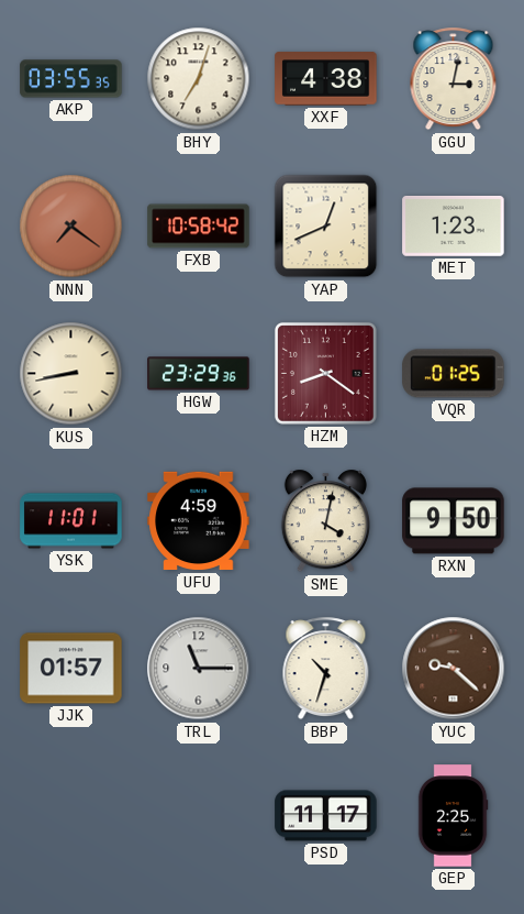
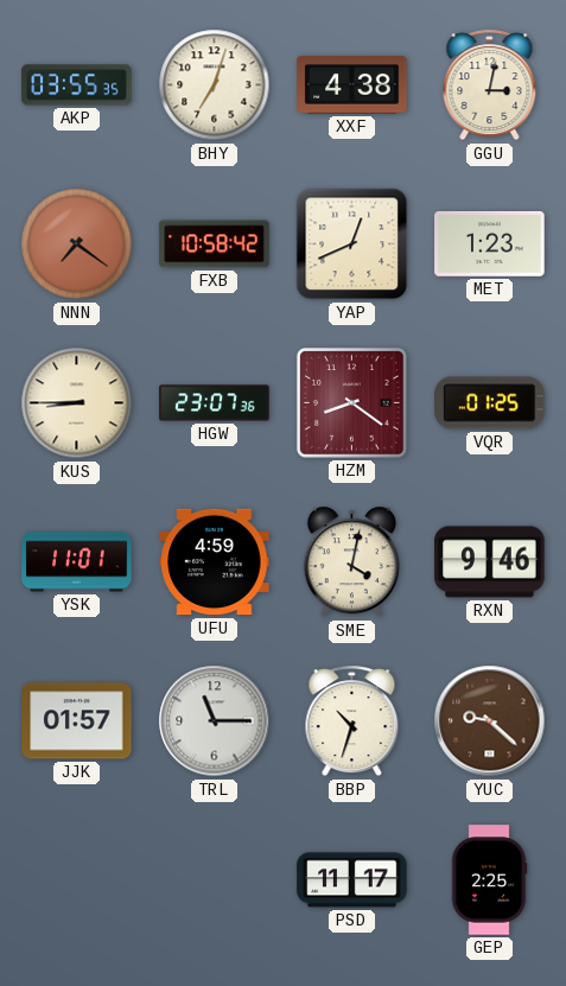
KUS: 8:43 -> 8:45
HGW: 23:29 -> 23:07
RXN: 9:50 -> 9:46
